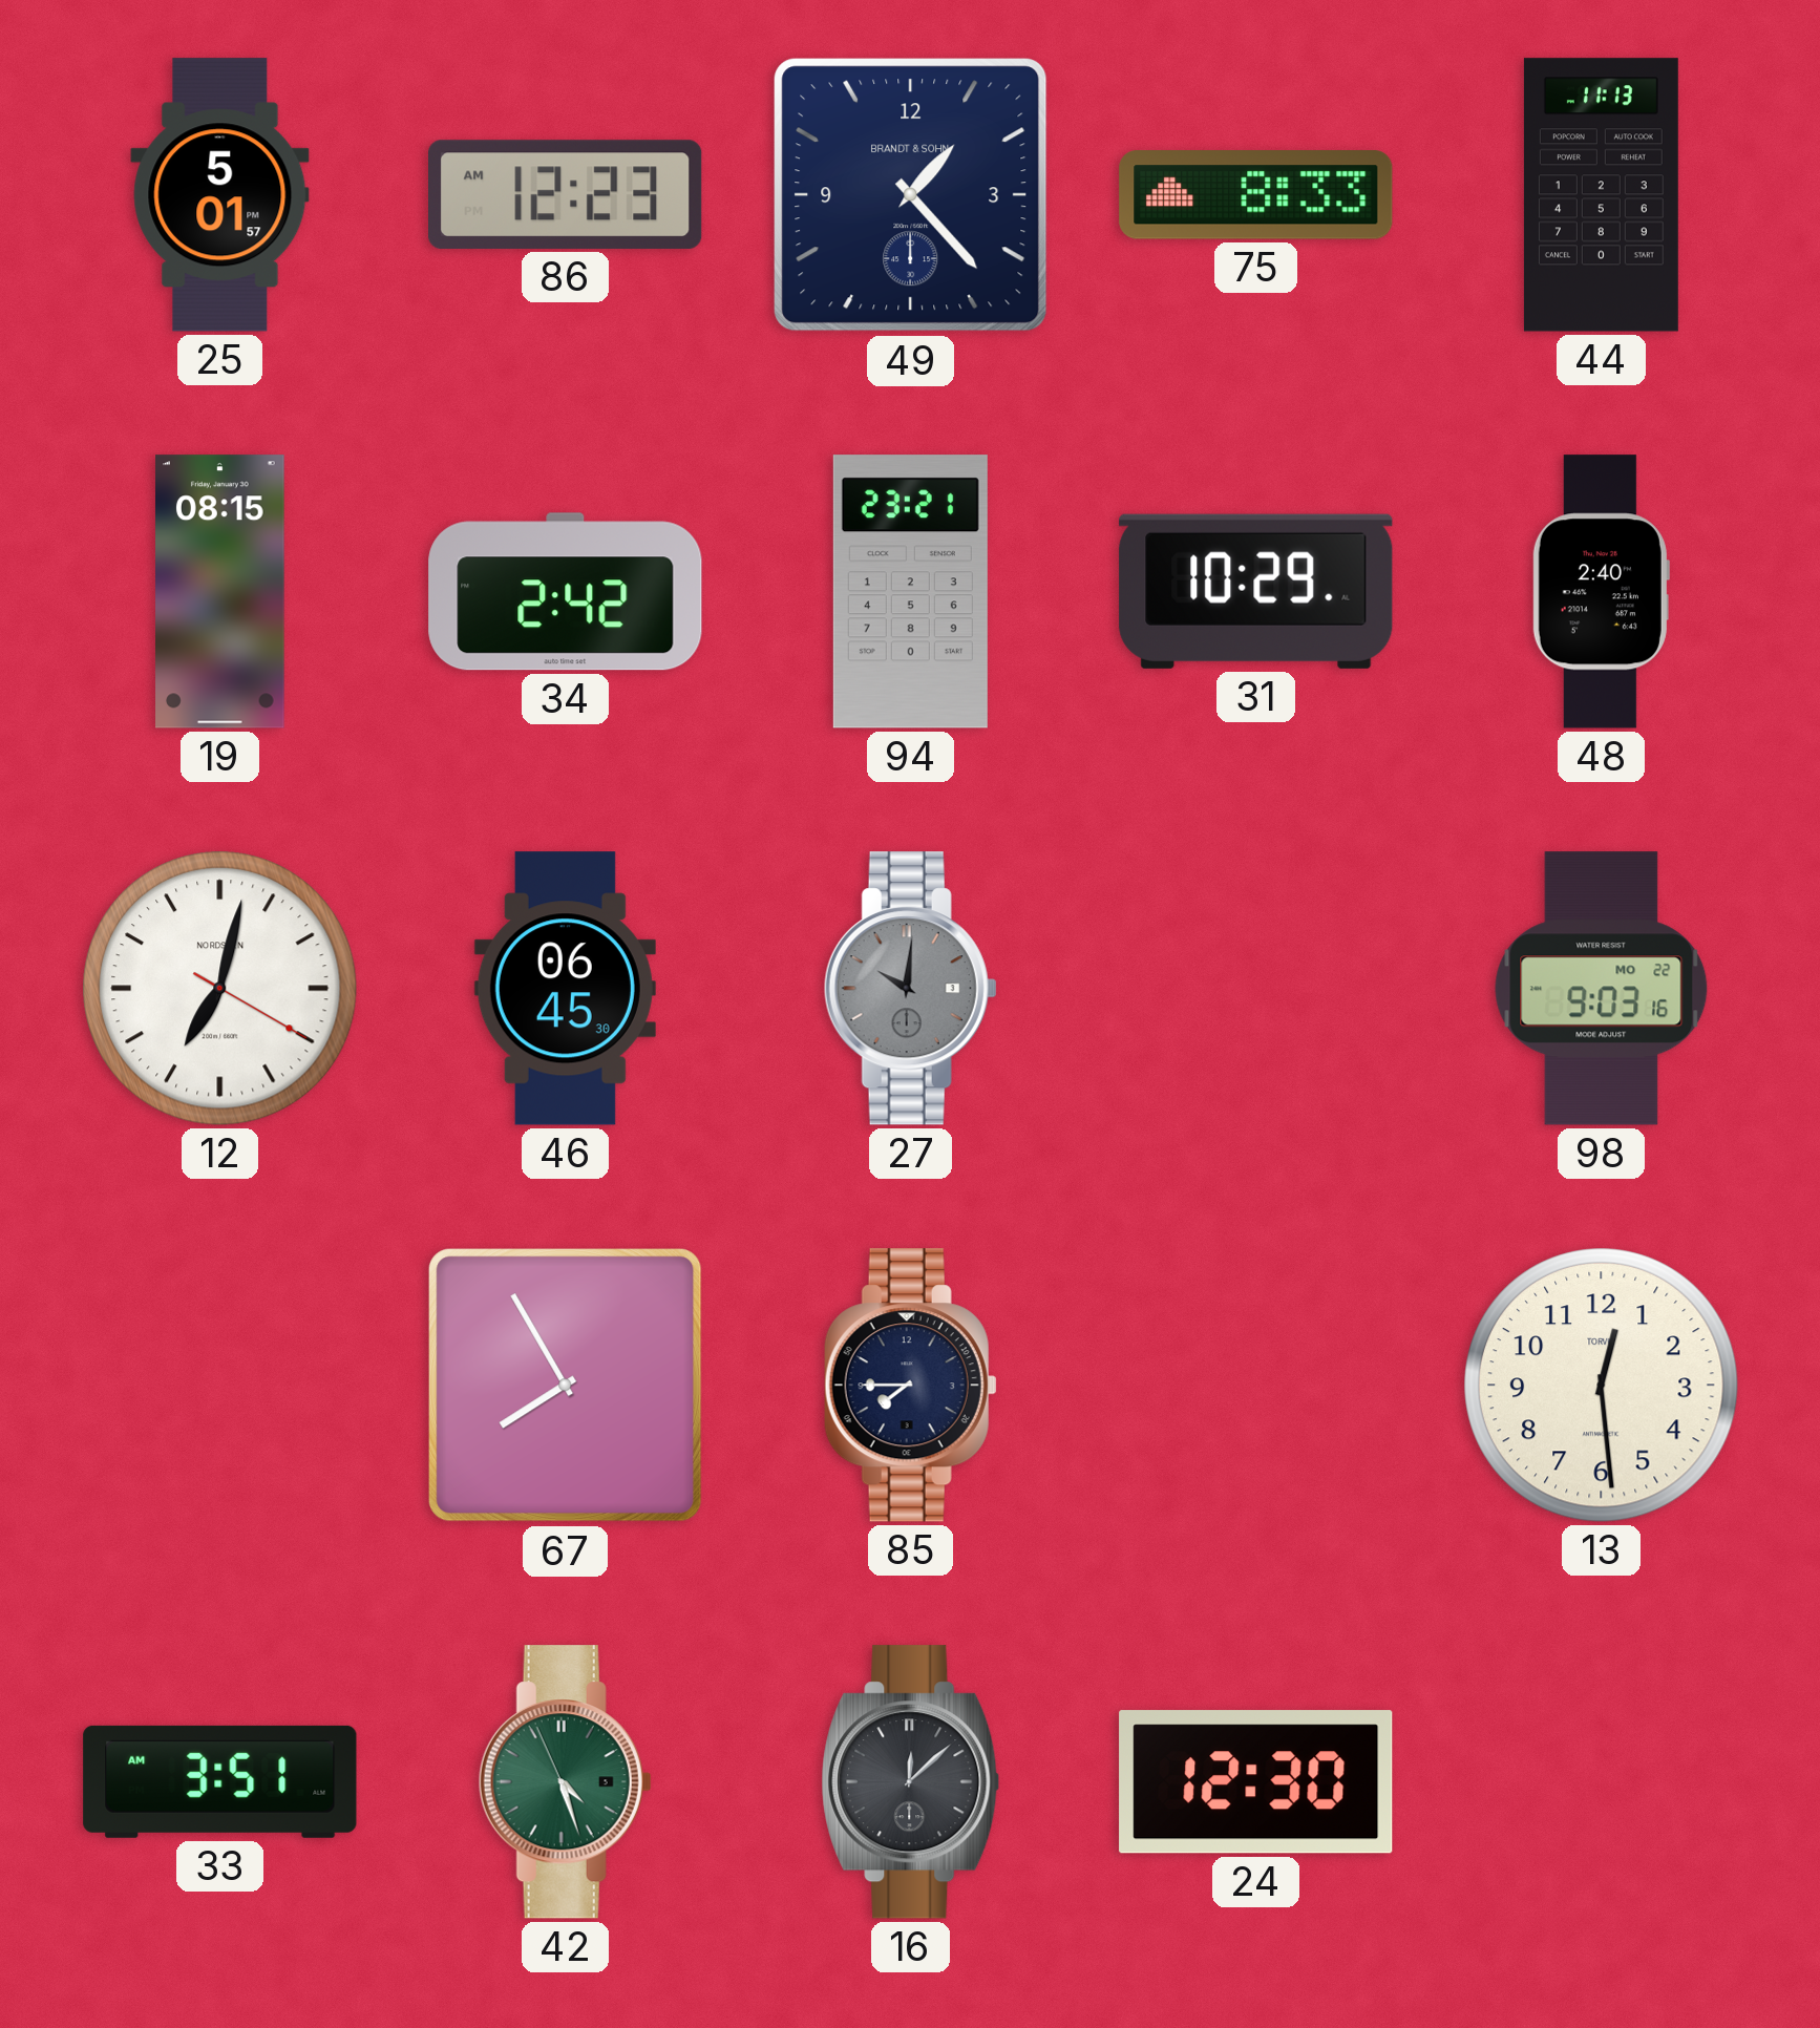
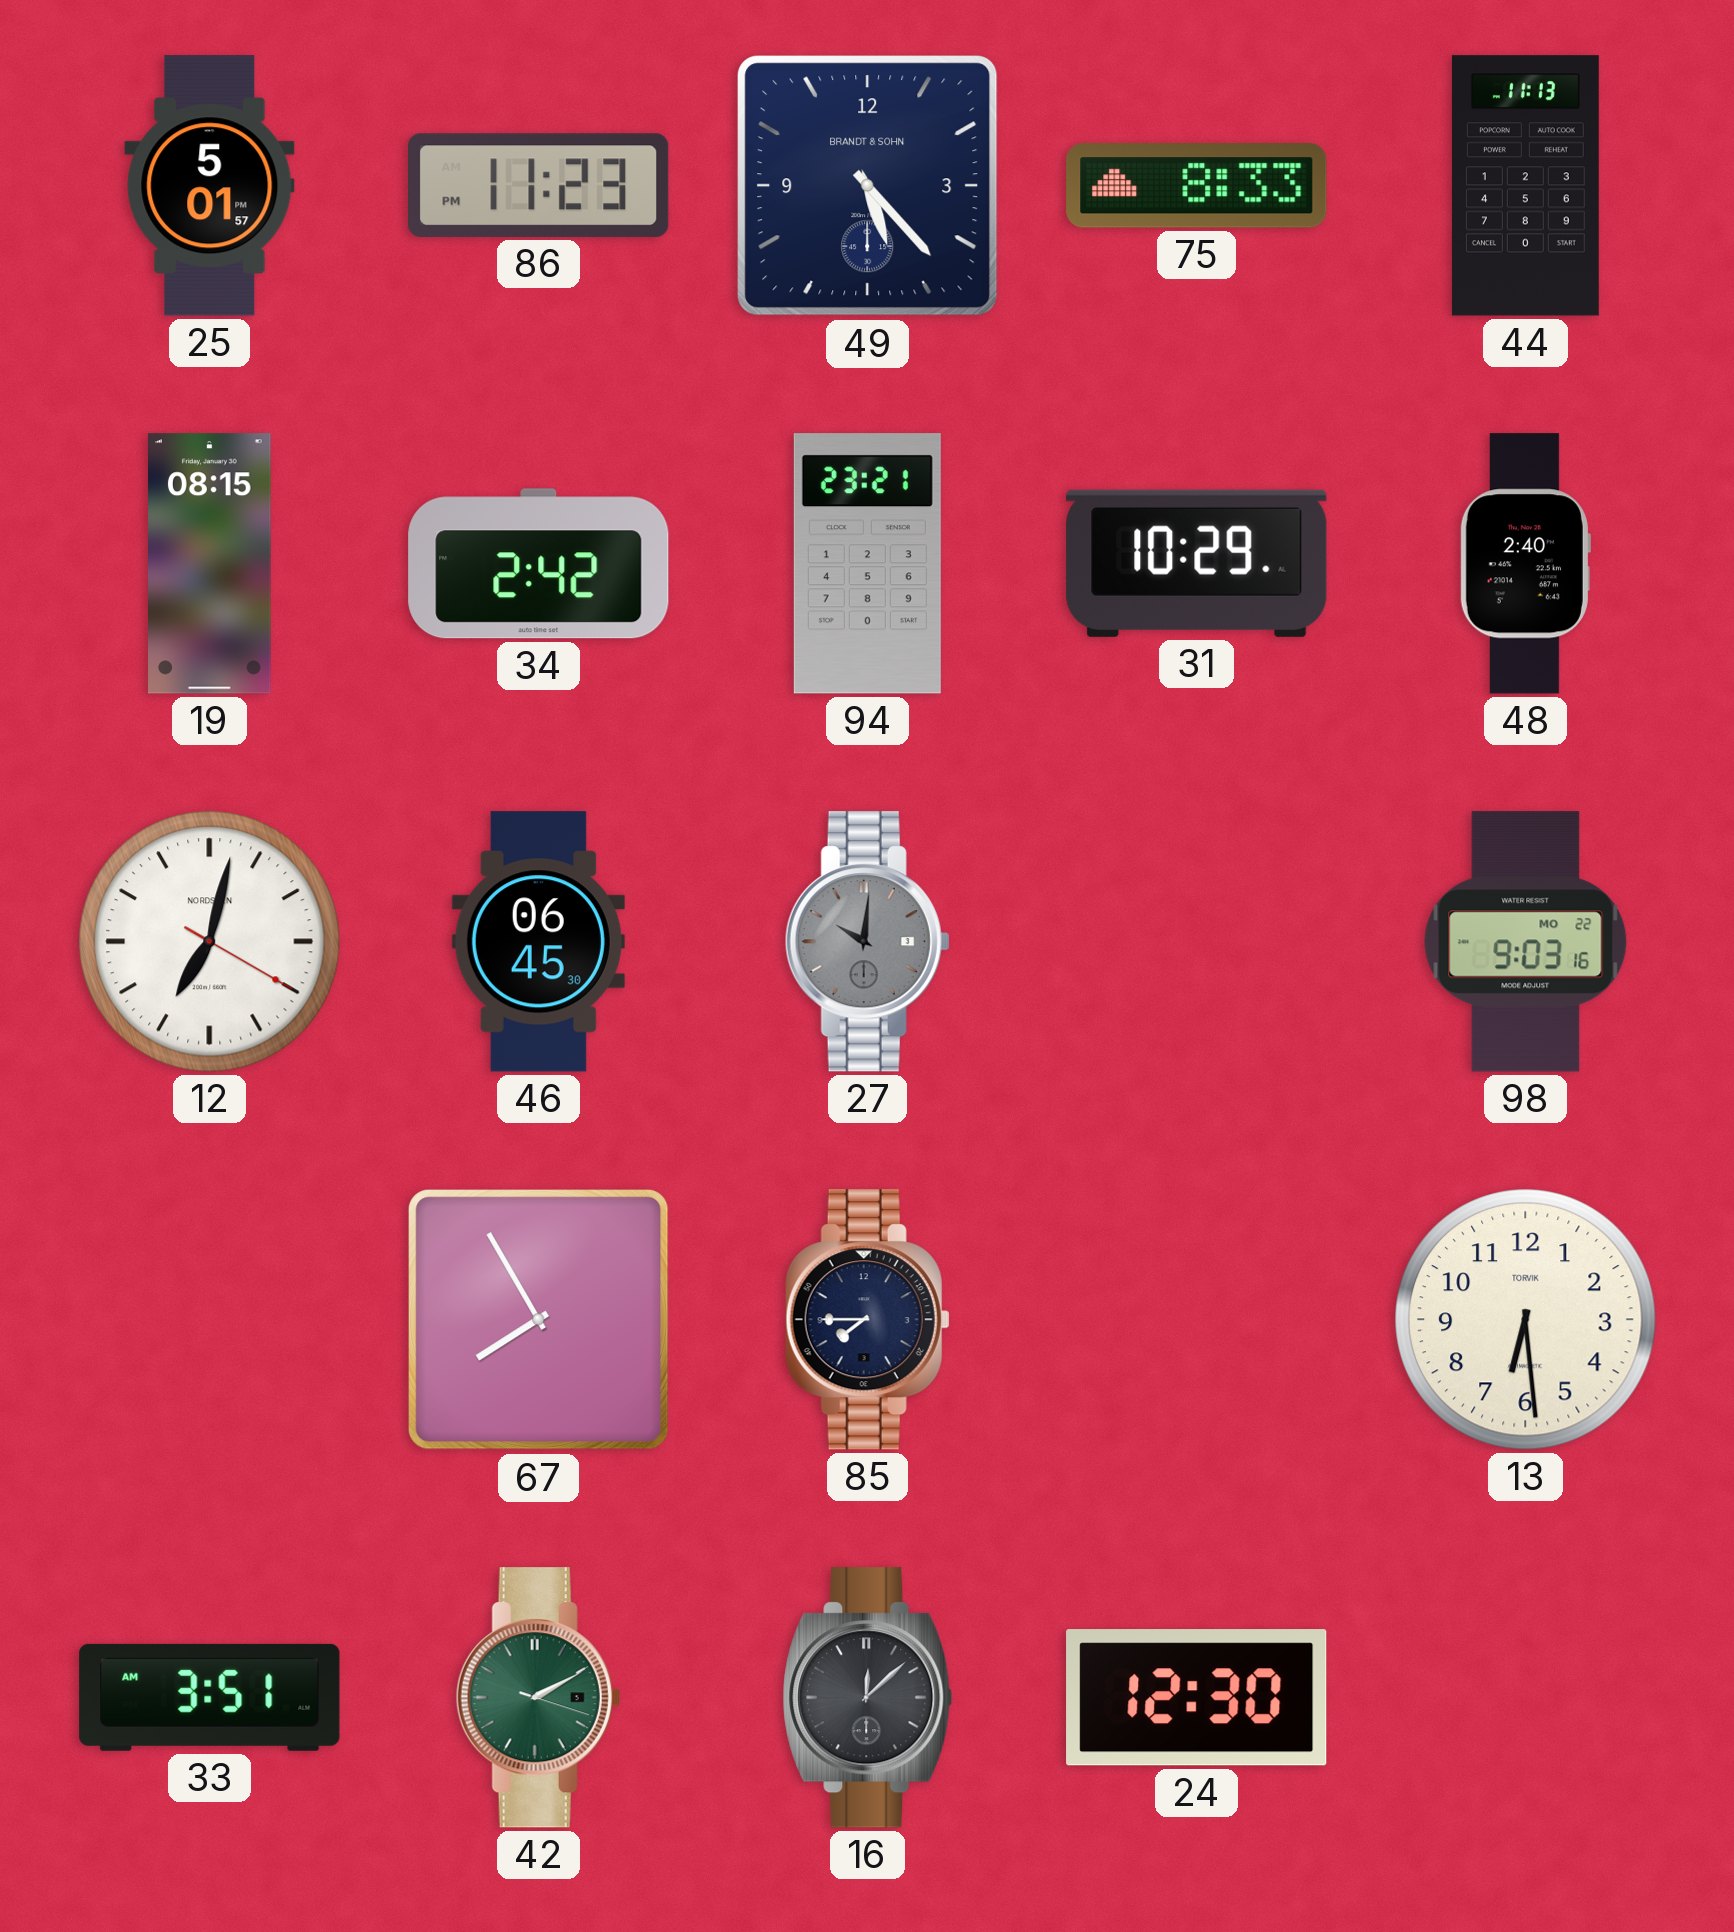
86: 12:23 -> 11:23
49: 1:23 -> 5:23
13: 12:29 -> 6:29
42: 4:26 -> 2:10
